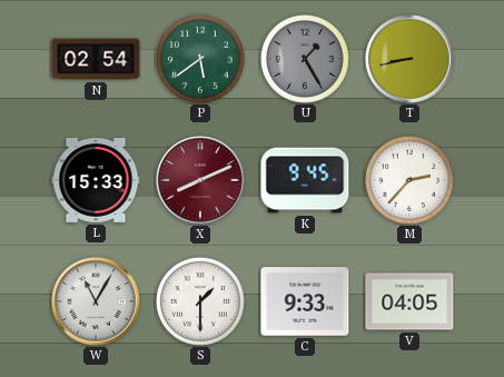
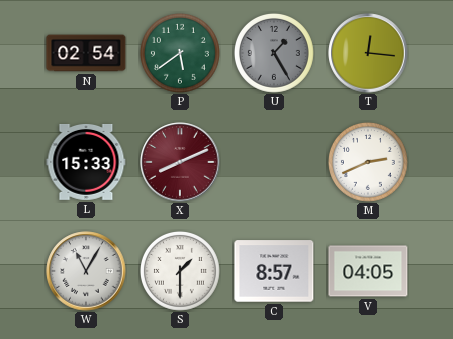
T: 8:43 -> 12:16
K: 9:45 -> none
M: 2:37 -> 2:41
C: 9:33 -> 8:57
